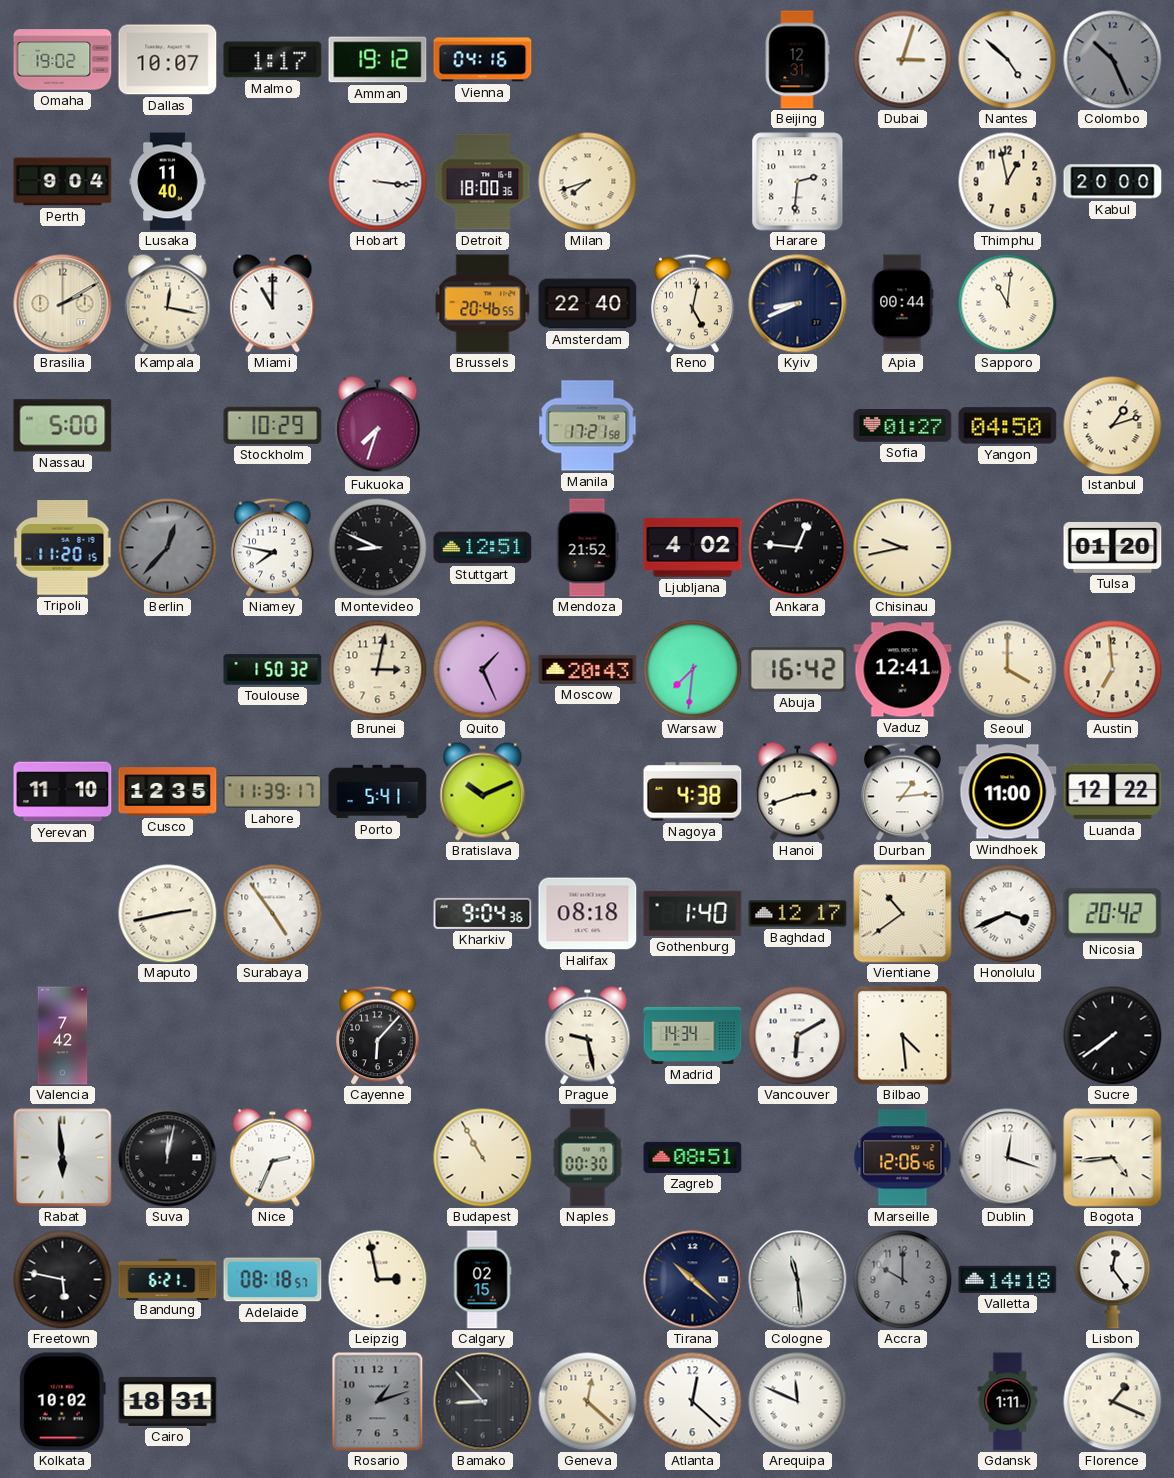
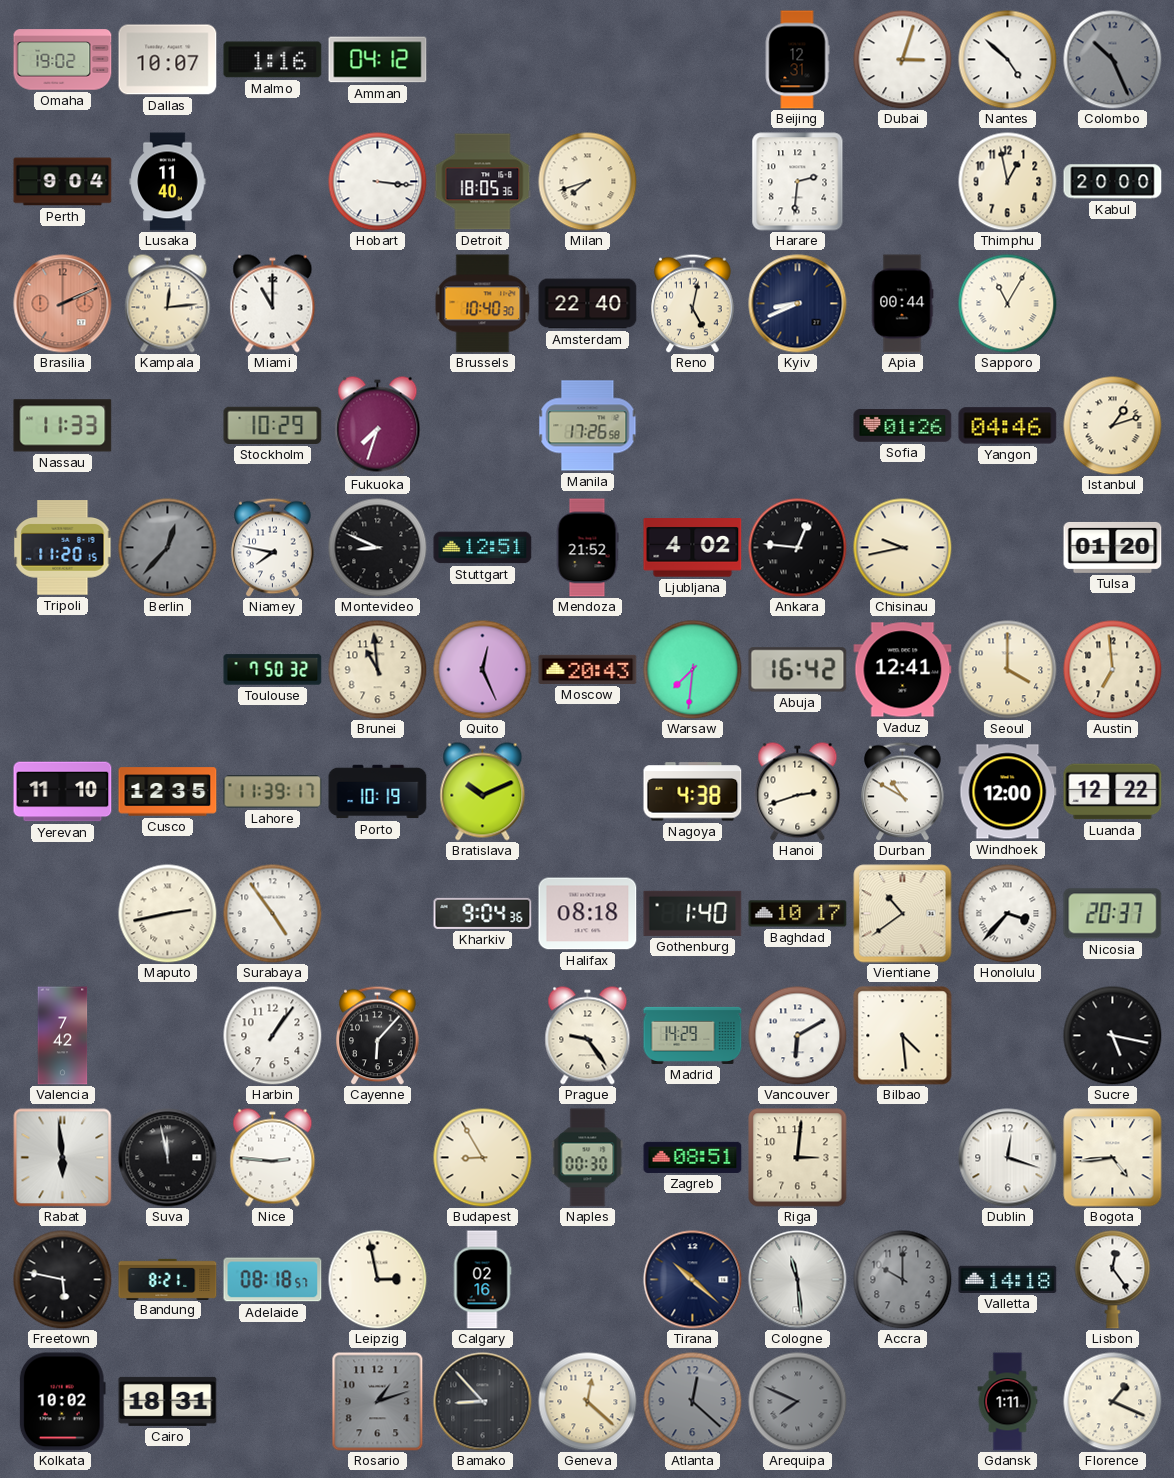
Malmo: 1:17 -> 1:16
Amman: 19:12 -> 04:12
Vienna: 04:16 -> none
Detroit: 18:00 -> 18:05
Brasilia: 2:10 -> 2:11
Brasilia dial: cream -> salmon
Kampala: 12:17 -> 12:14
Brussels: 20:46 -> 10:40
Sapporo: 11:01 -> 11:05
Nassau: 5:00 -> 11:33
Manila: 17:21 -> 17:26
Sofia: 01:27 -> 01:26
Yangon: 04:50 -> 04:46
Toulouse: 1:50 -> 7:50
Brunei: 3:02 -> 10:59
Quito: 1:26 -> 12:26
Porto: 5:41 -> 10:19
Durban: 1:14 -> 10:50
Windhoek: 11:00 -> 12:00
Baghdad: 12:17 -> 10:17
Honolulu: 3:41 -> 3:37
Nicosia: 20:42 -> 20:37
Harbin: none -> 1:06
Prague: 9:28 -> 9:24
Madrid: 14:34 -> 14:29
Sucre: 7:39 -> 5:17
Suva: 12:02 -> 11:58
Nice: 2:34 -> 2:46
Budapest: 10:55 -> 8:55
Riga: none -> 3:01
Marseille: 12:06 -> none
Bandung: 6:21 -> 8:21
Calgary: 02:15 -> 02:16
Atlanta dial: white -> grey
Arequipa: 11:49 -> 7:49
Arequipa dial: white -> grey
